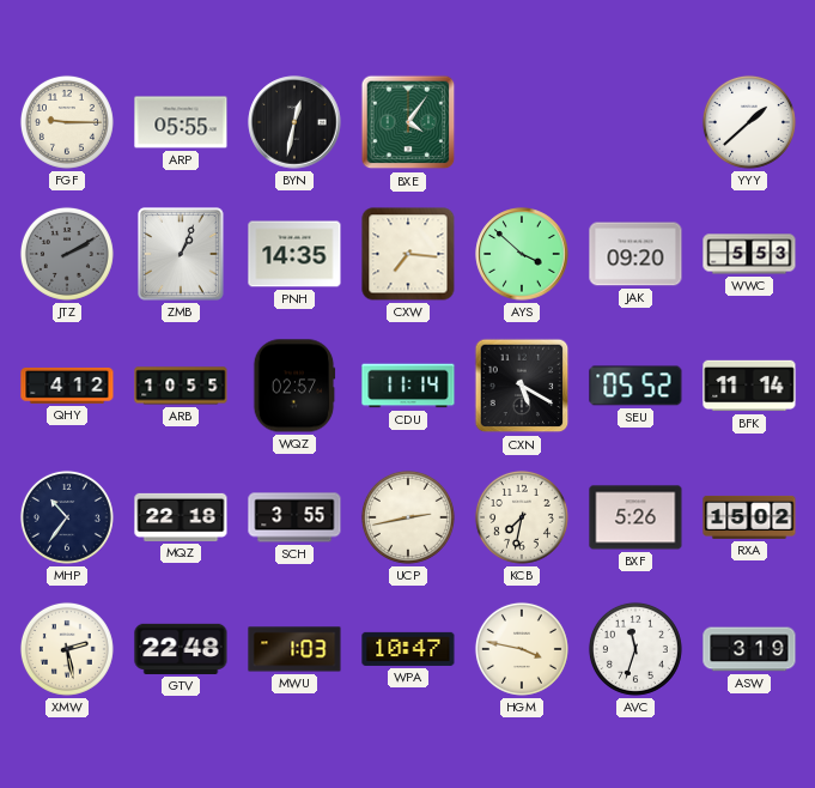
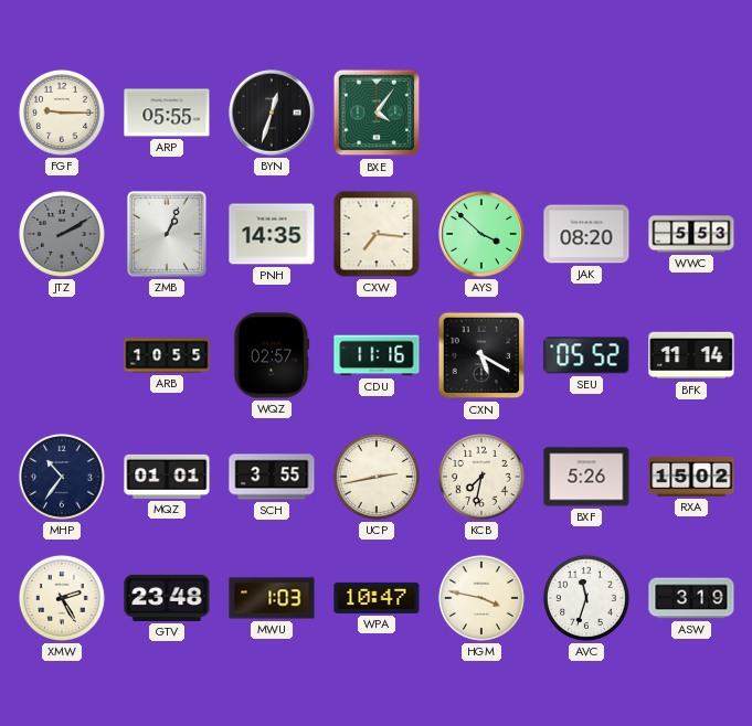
BYN: 12:32 -> 12:33
YYY: 1:38 -> none
JAK: 09:20 -> 08:20
QHY: 4:12 -> none
CDU: 11:14 -> 11:16
MQZ: 22:18 -> 01:01
XMW: 2:28 -> 2:25
GTV: 22:48 -> 23:48
